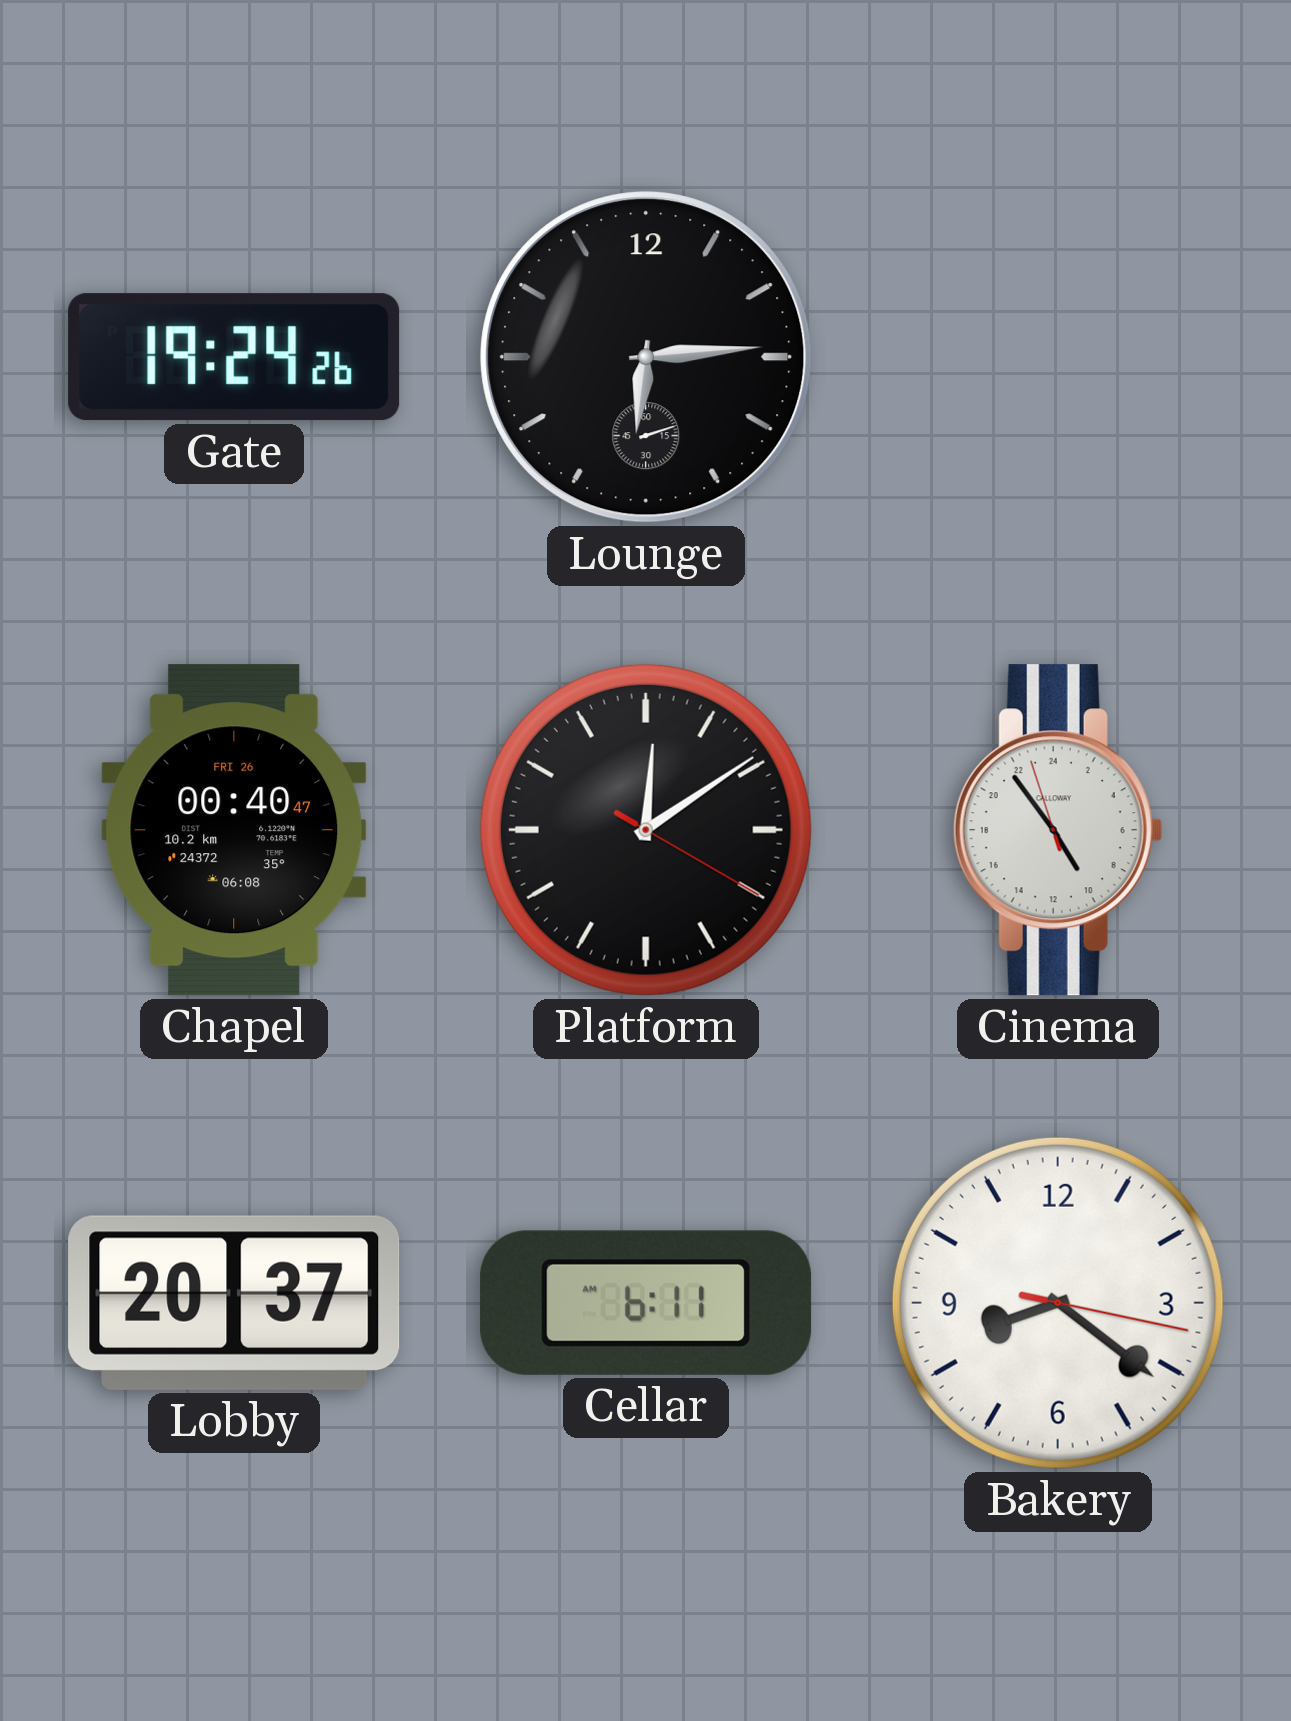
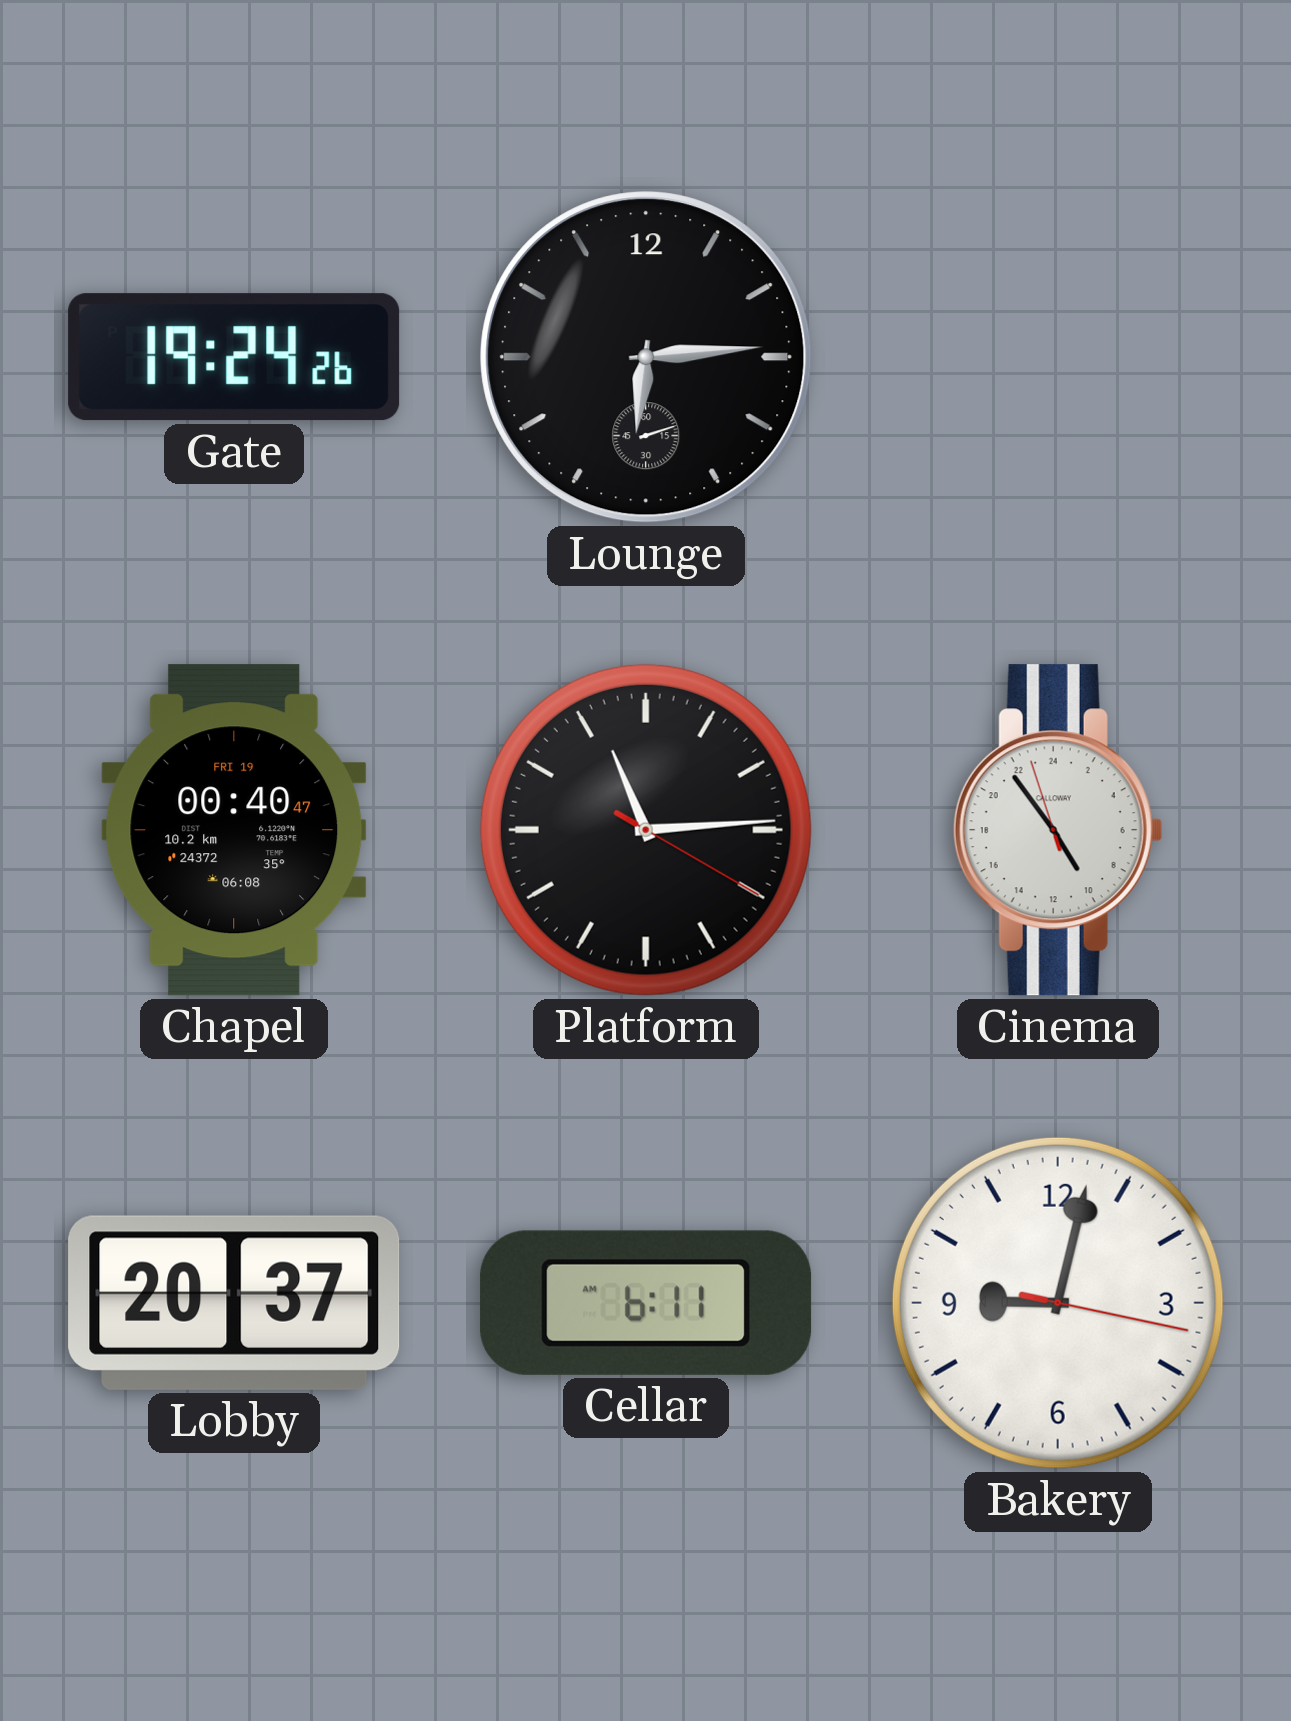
Chapel date: FRI 26 -> FRI 19
Platform: 12:09 -> 11:14
Bakery: 8:21 -> 9:02
